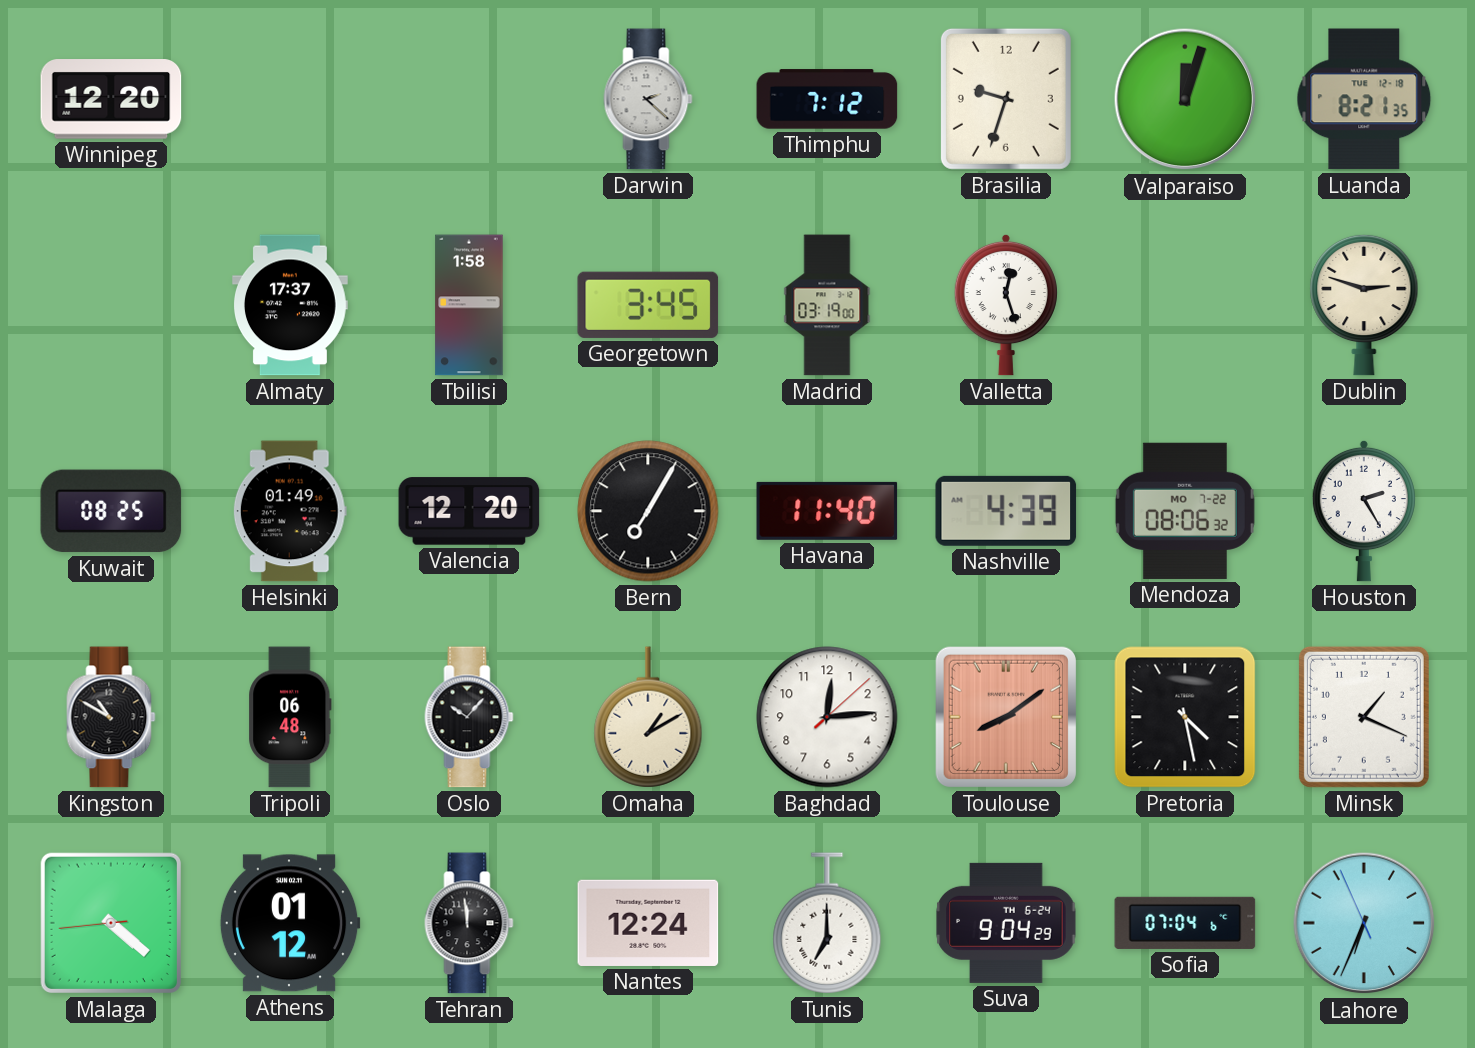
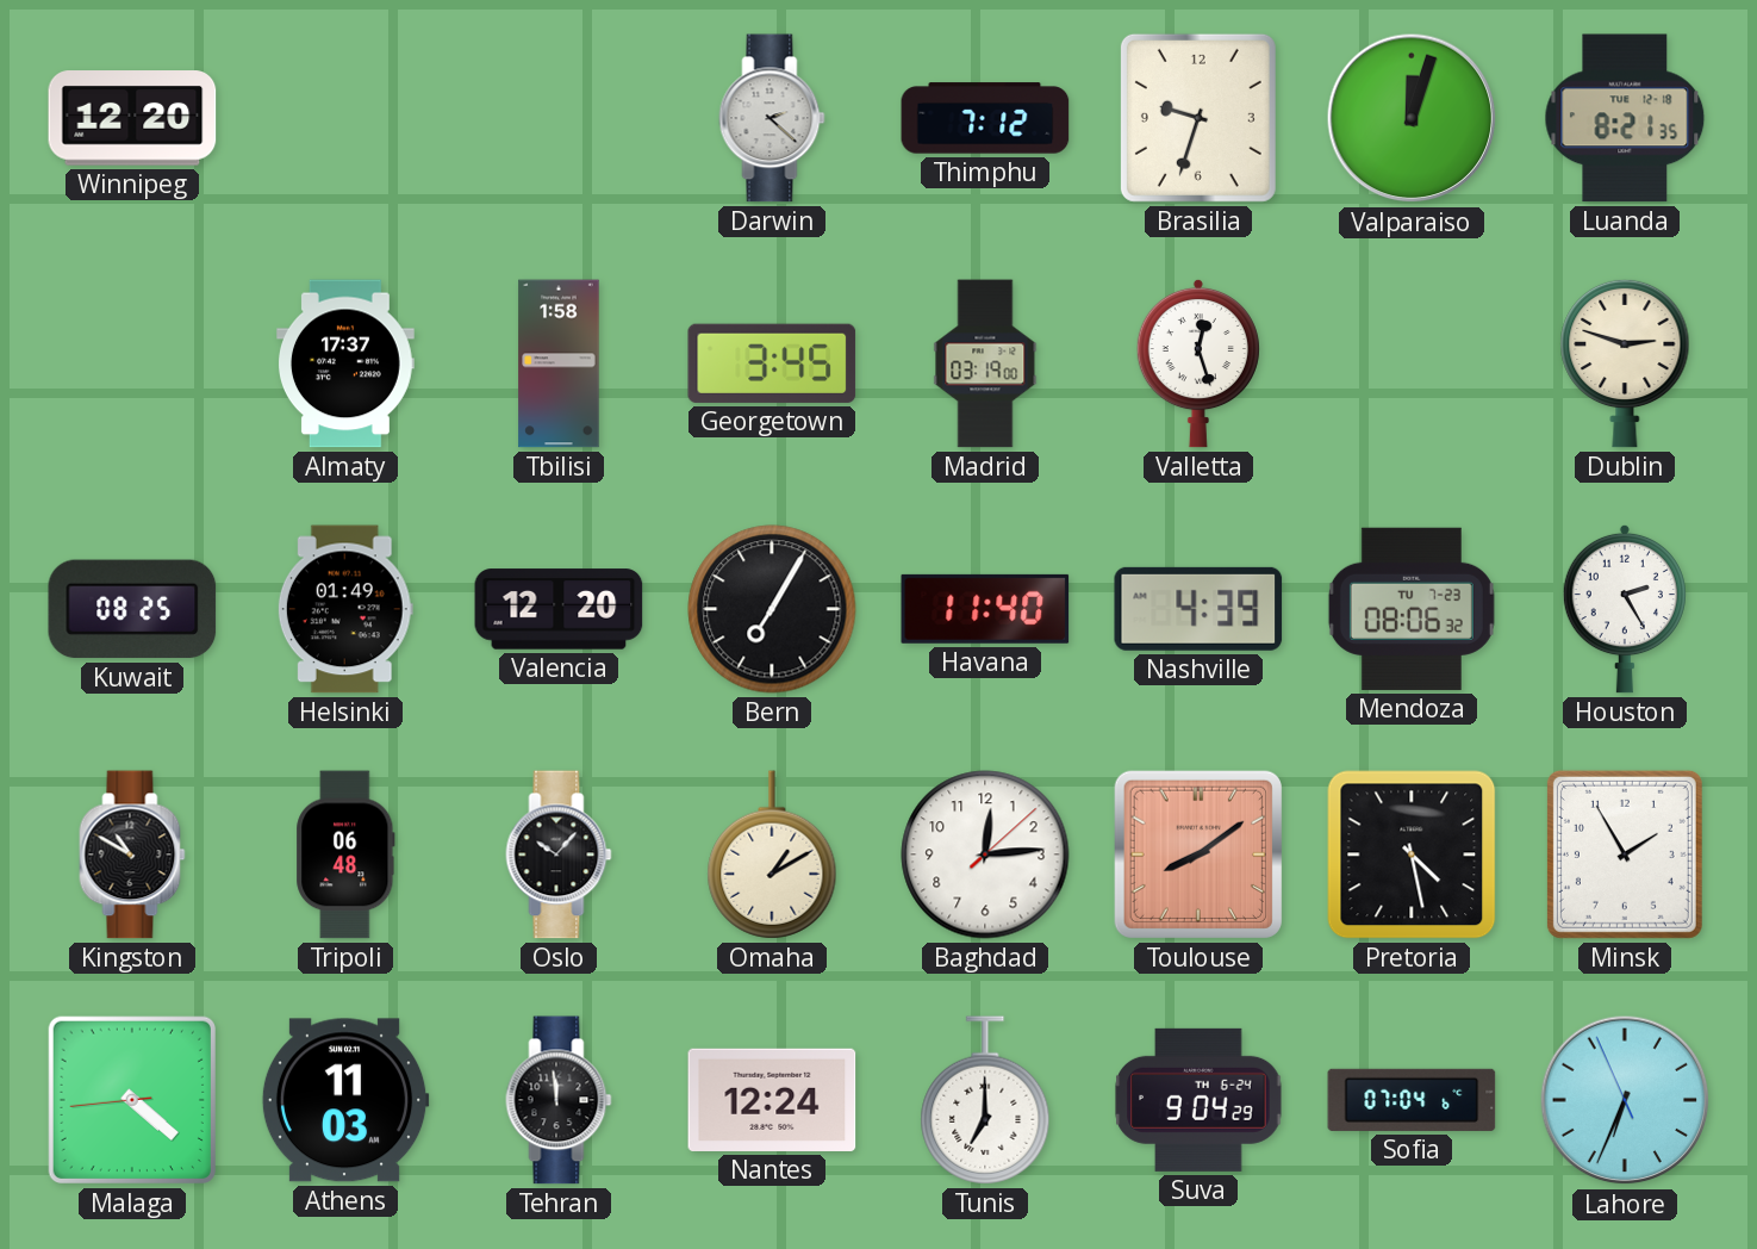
Mendoza date: MO 7-22 -> TU 7-23
Minsk: 1:19 -> 1:55
Athens: 01:12 -> 11:03
